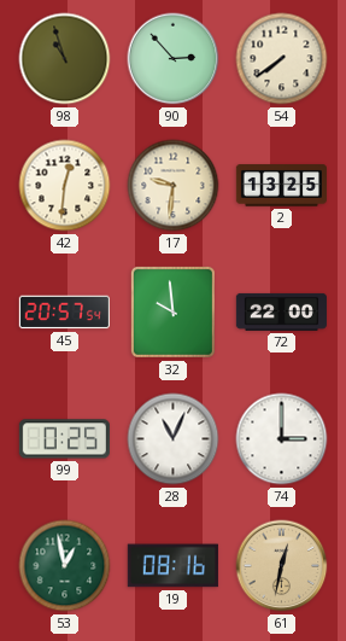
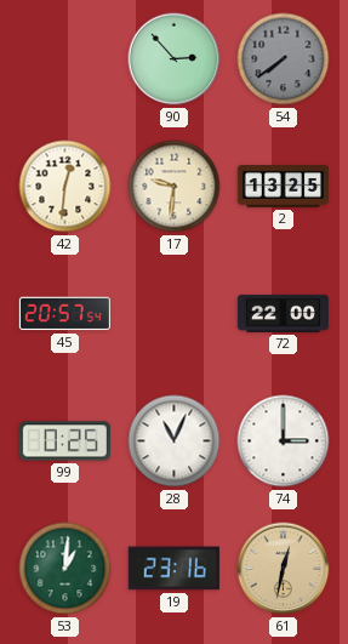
98: 10:57 -> none
54 dial: cream -> grey
32: 9:59 -> none
53: 12:58 -> 1:01
19: 08:16 -> 23:16
